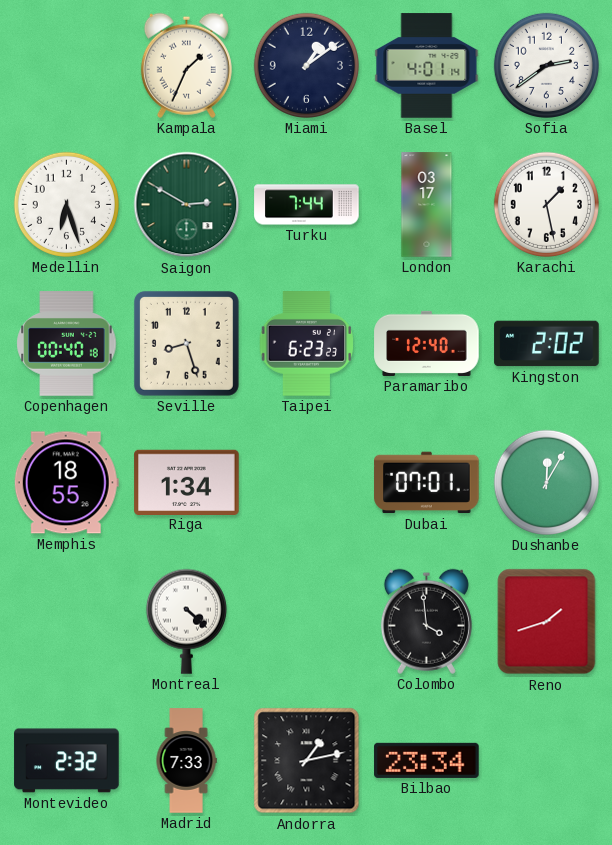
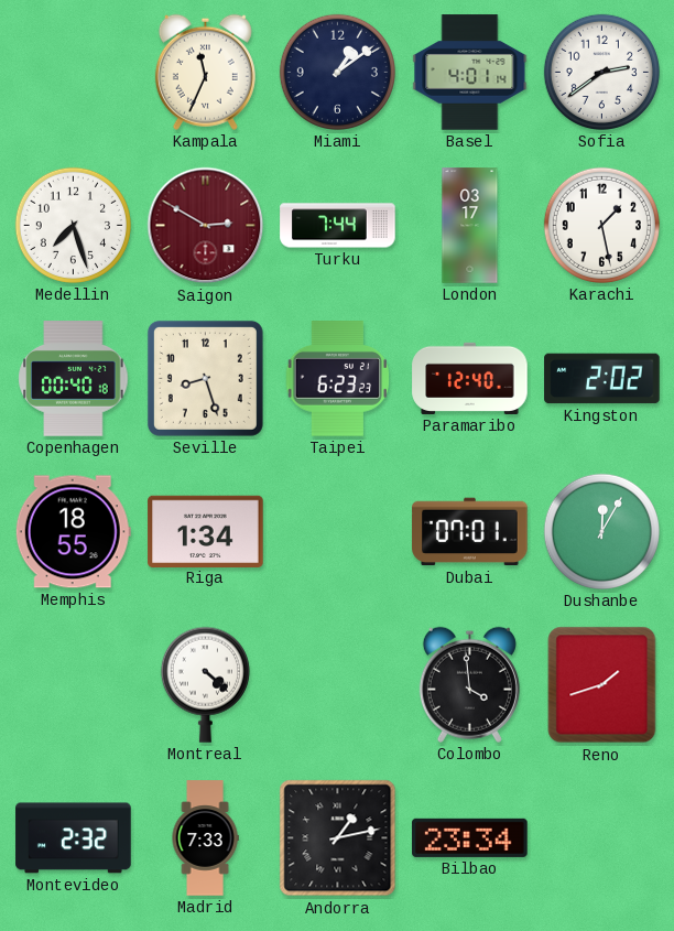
Kampala: 1:34 -> 11:34
Medellin: 6:27 -> 7:27
Saigon dial: green -> burgundy
